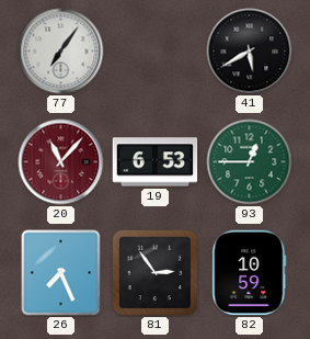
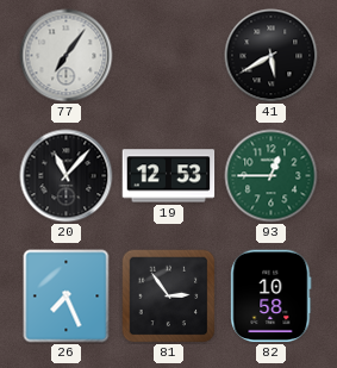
20 dial: burgundy -> black
19: 6:53 -> 12:53
82: 10:59 -> 10:58
